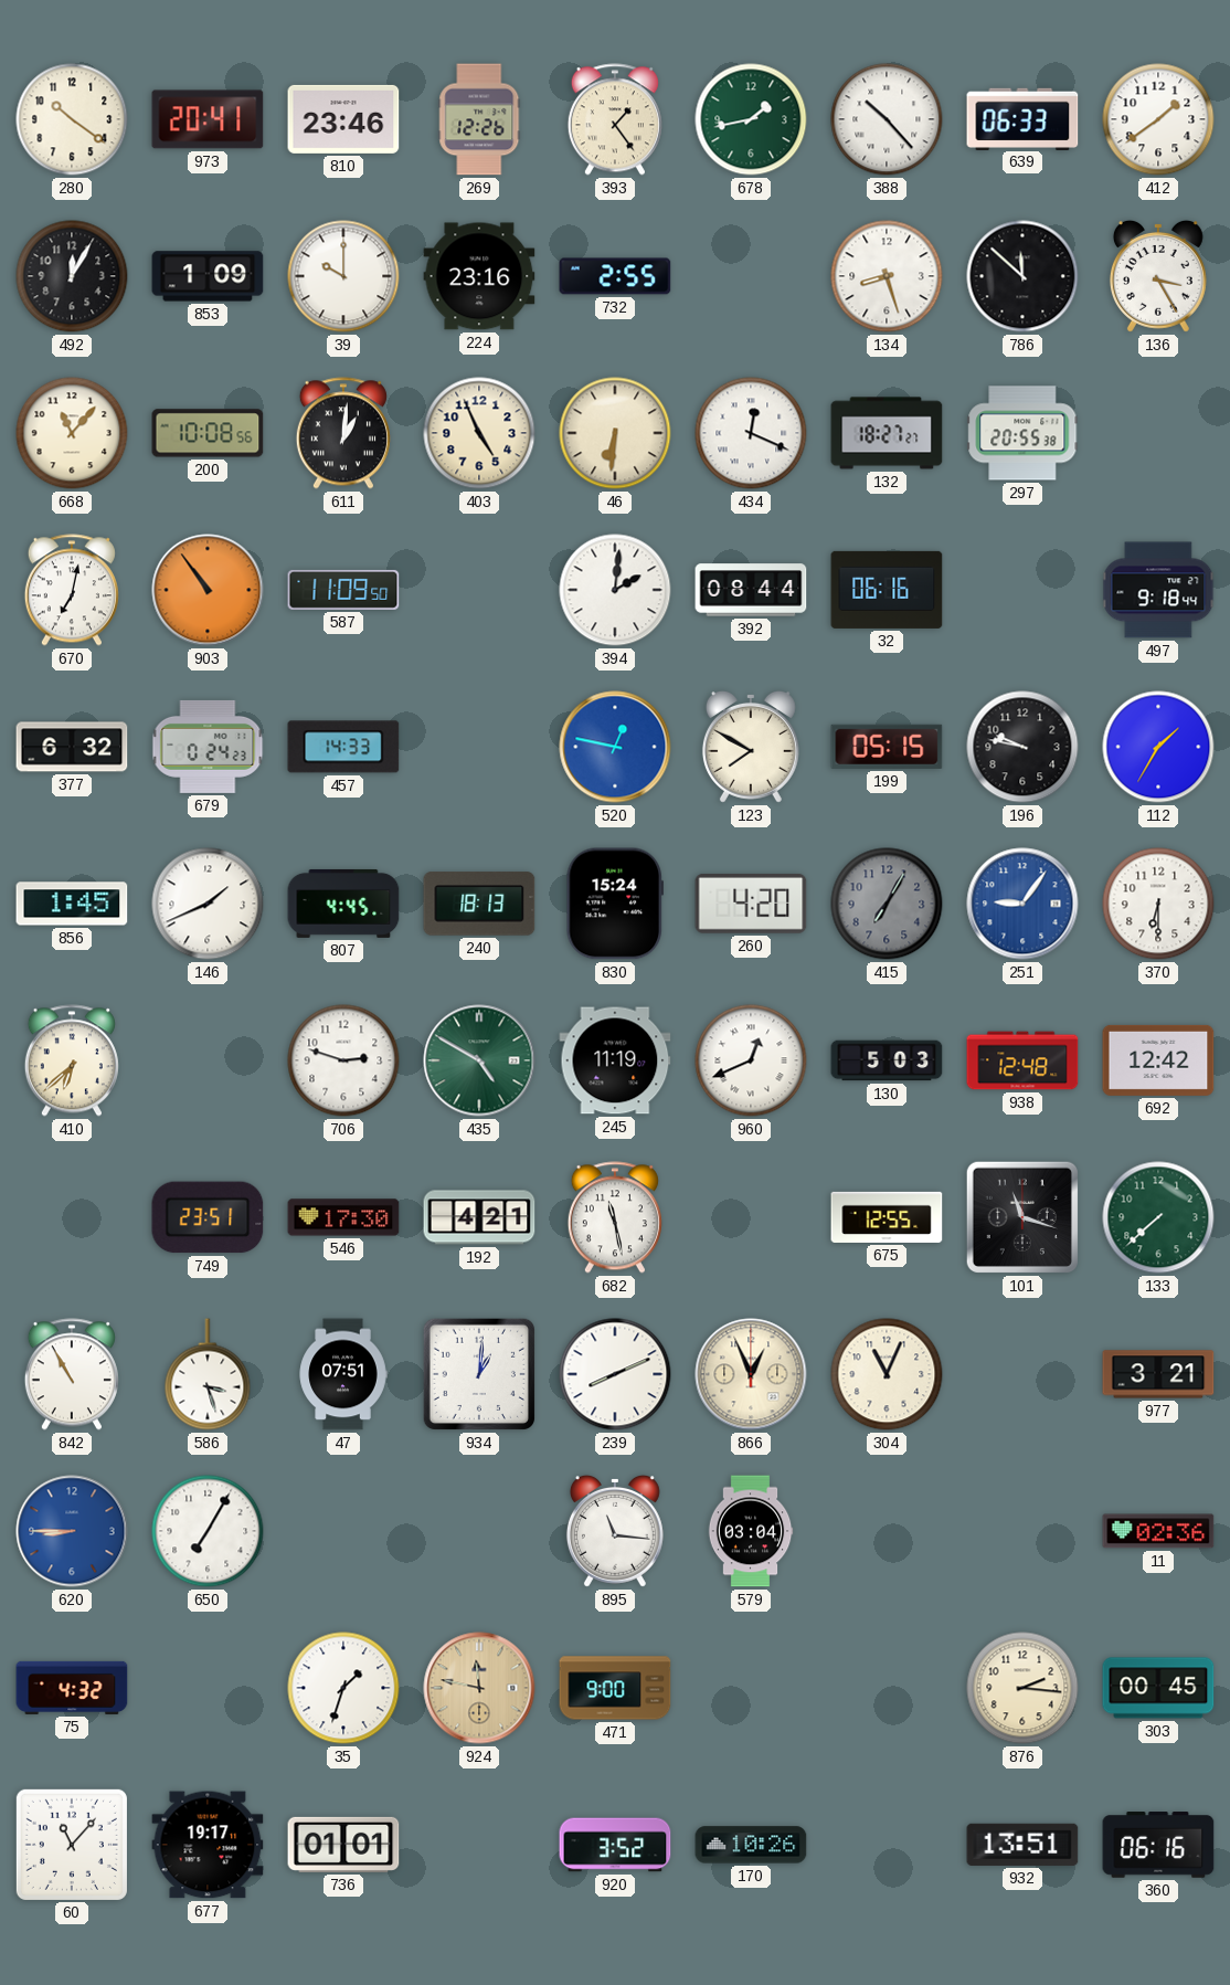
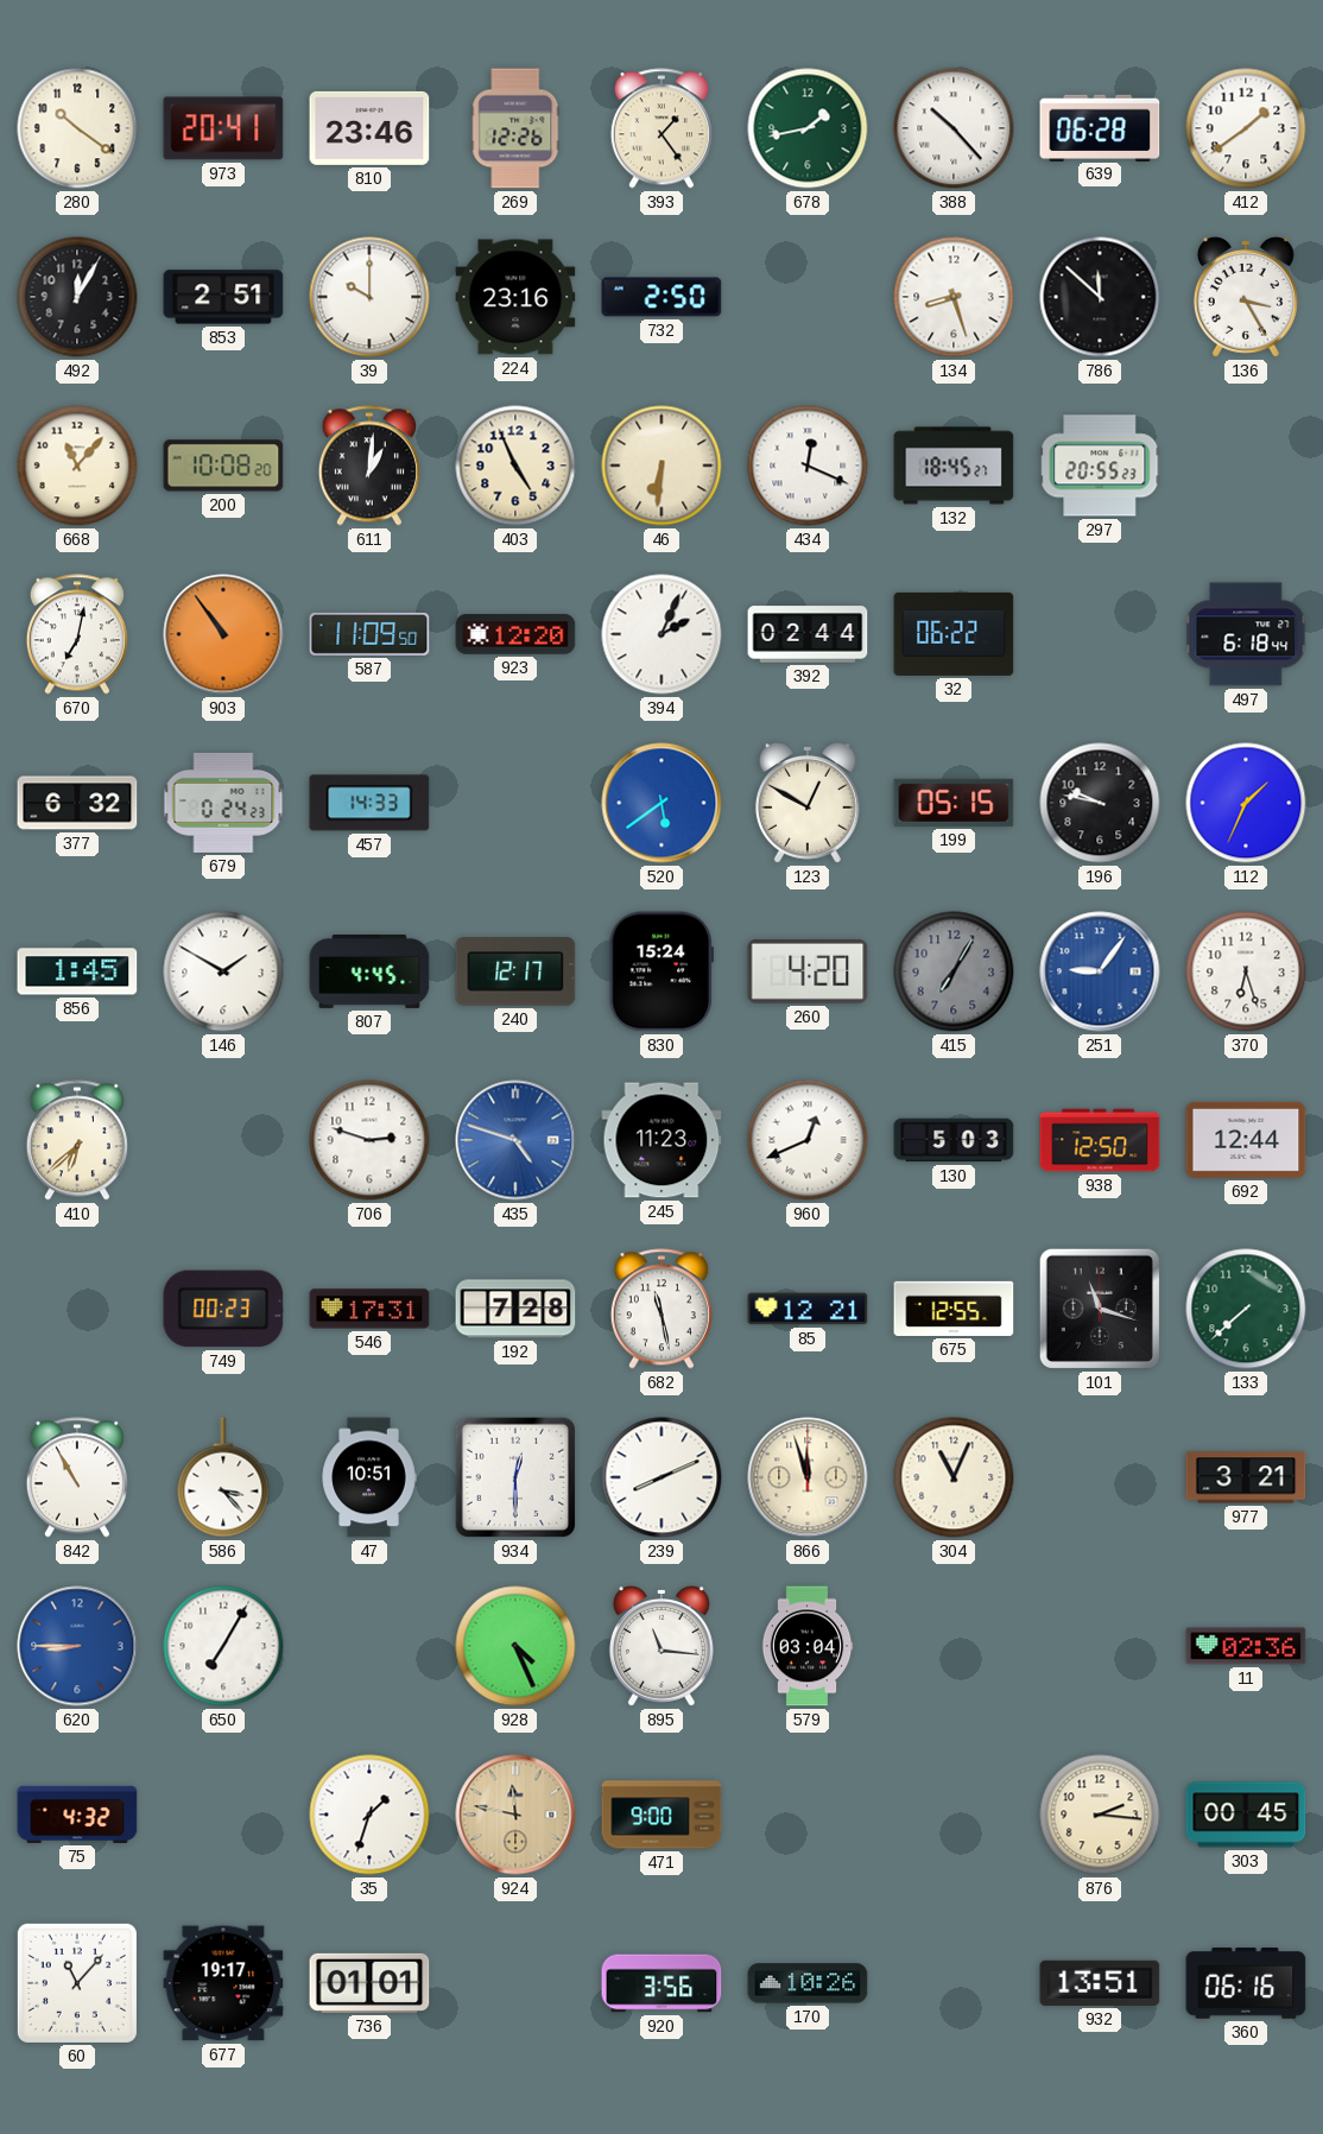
639: 06:33 -> 06:28
853: 1:09 -> 2:51
732: 2:55 -> 2:50
200: 10:08:56 -> 10:08:20
132: 18:27 -> 18:45
297: 20:55:38 -> 20:55:23
923: none -> 12:20
394: 2:01 -> 2:04
392: 08:44 -> 02:44
32: 06:16 -> 06:22
497: 9:18 -> 6:18
520: 12:47 -> 5:39
123: 7:50 -> 12:50
112: 1:35 -> 1:34
146: 1:41 -> 1:50
240: 18:13 -> 12:17
370: 6:30 -> 6:27
435: 4:50 -> 4:48
435 dial: green -> blue
245: 11:19 -> 11:23
938: 12:48 -> 12:50
692: 12:42 -> 12:44
749: 23:51 -> 00:23
546: 17:30 -> 17:31
192: 4:21 -> 7:28
85: none -> 12:21
586: 3:27 -> 3:23
47: 07:51 -> 10:51
934: 1:01 -> 12:30
866: 12:56 -> 11:57
928: none -> 4:26
920: 3:52 -> 3:56
